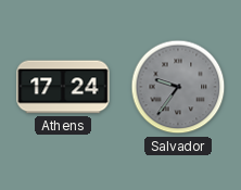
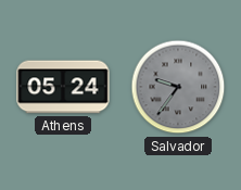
Athens: 17:24 -> 05:24
